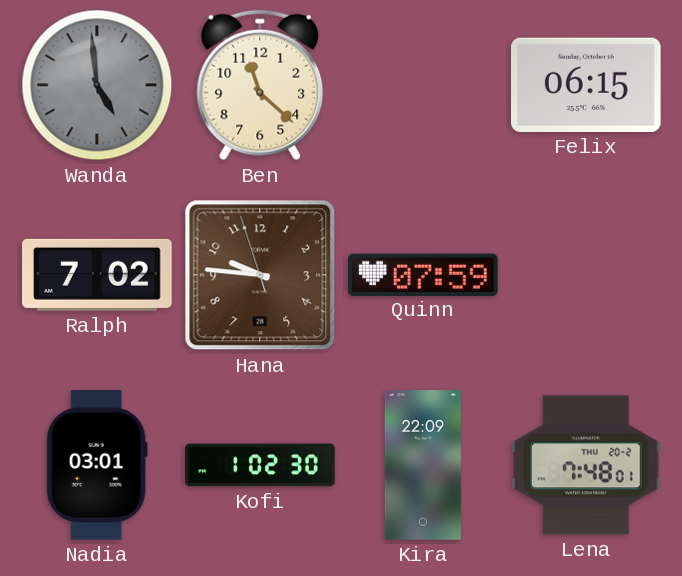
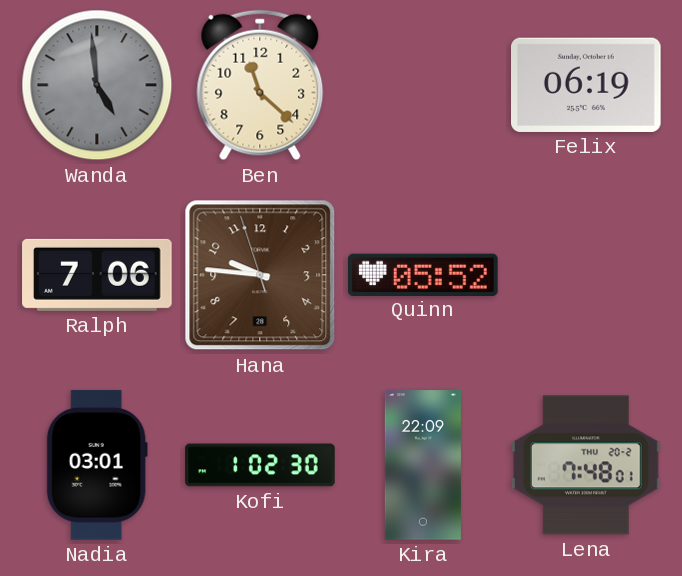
Felix: 06:15 -> 06:19
Ralph: 7:02 -> 7:06
Quinn: 07:59 -> 05:52
